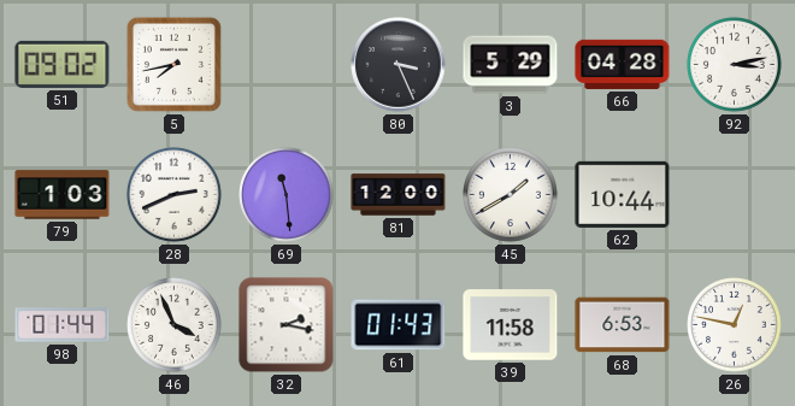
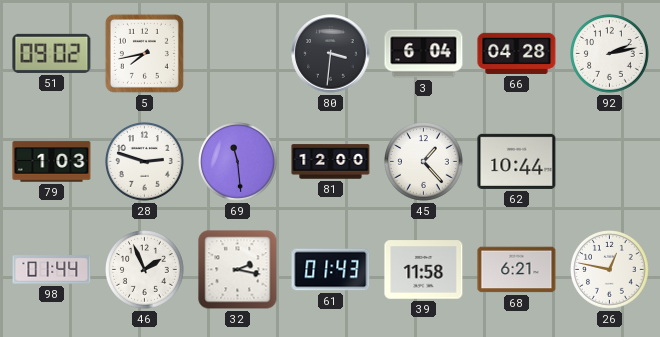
80: 3:26 -> 3:31
3: 5:29 -> 6:04
92: 3:13 -> 2:13
28: 2:41 -> 2:48
45: 1:40 -> 1:23
46: 3:56 -> 1:56
68: 6:53 -> 6:21
